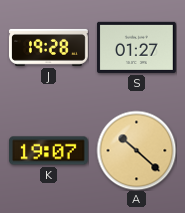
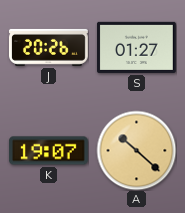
J: 19:28 -> 20:26
